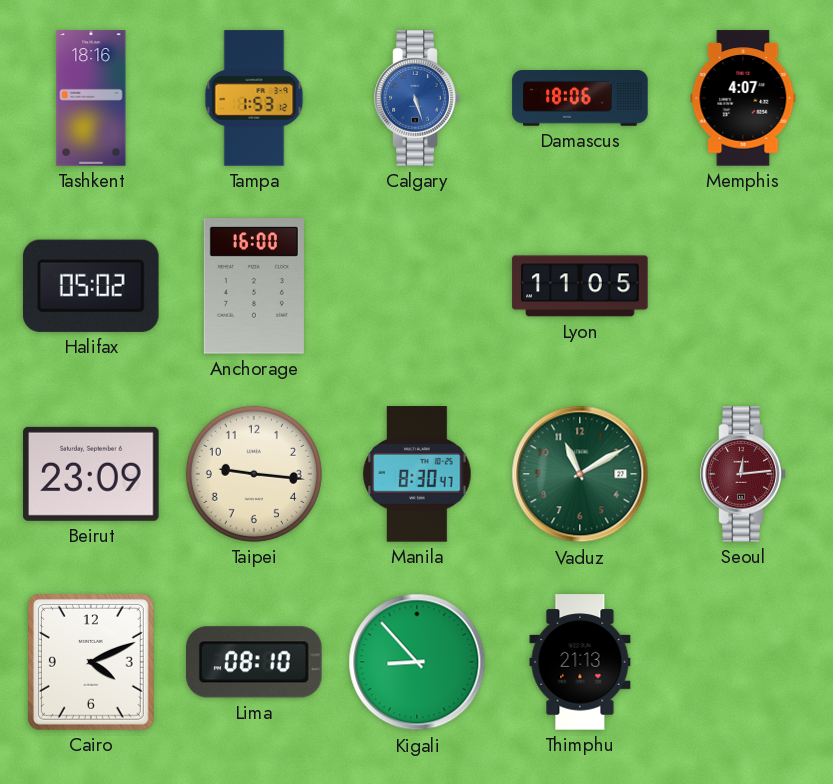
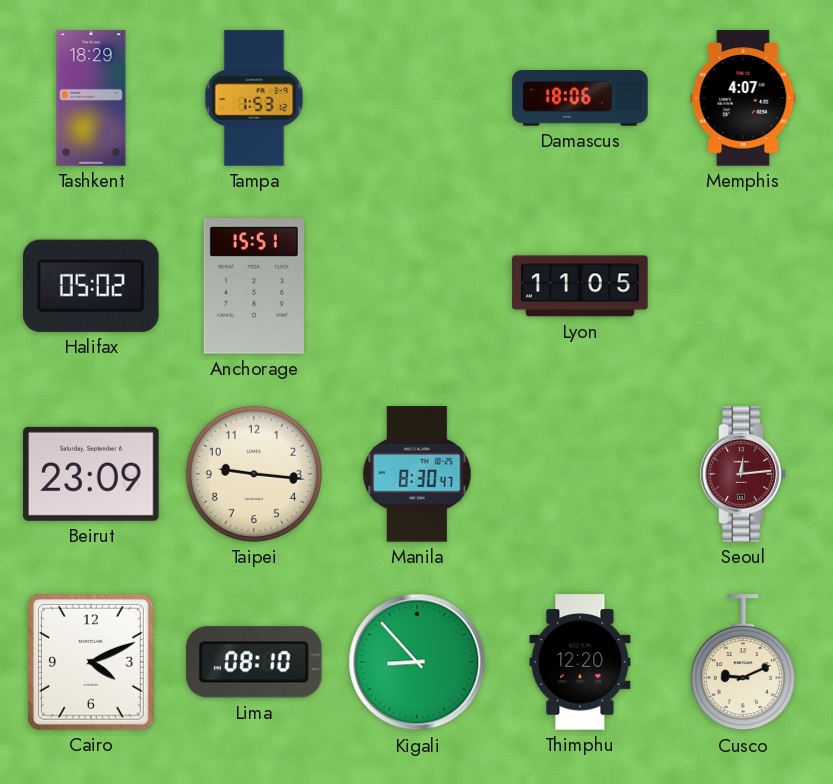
Tashkent: 18:16 -> 18:29
Calgary: 5:27 -> none
Anchorage: 16:00 -> 15:51
Vaduz: 11:10 -> none
Thimphu: 21:13 -> 12:20
Cusco: none -> 9:11
